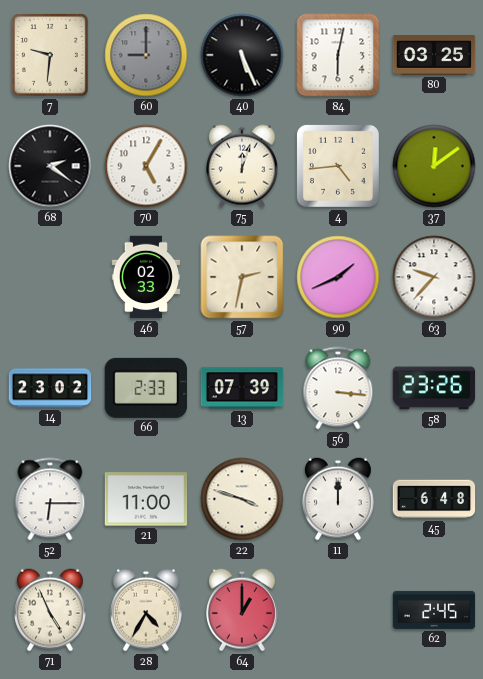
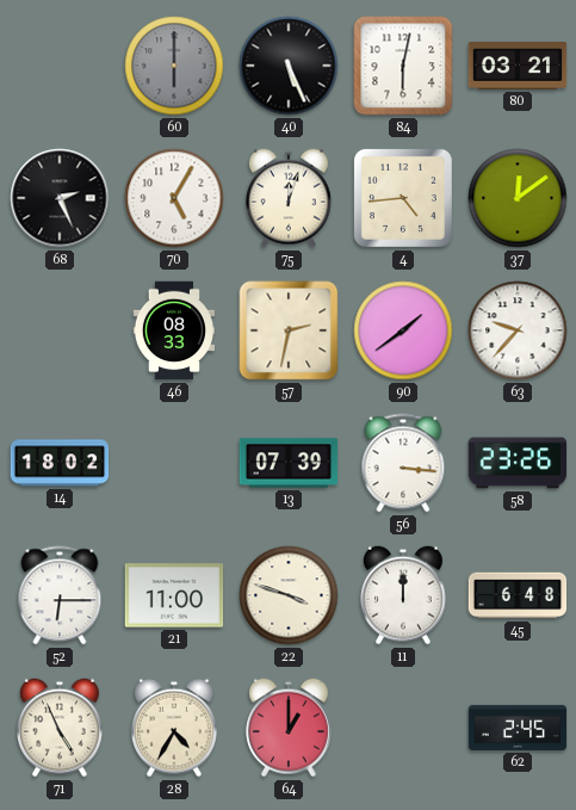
7: 9:31 -> none
60: 9:00 -> 6:00
80: 03:25 -> 03:21
68: 2:21 -> 2:26
46: 02:33 -> 08:33
90: 1:41 -> 1:39
14: 23:02 -> 18:02
66: 2:33 -> none
